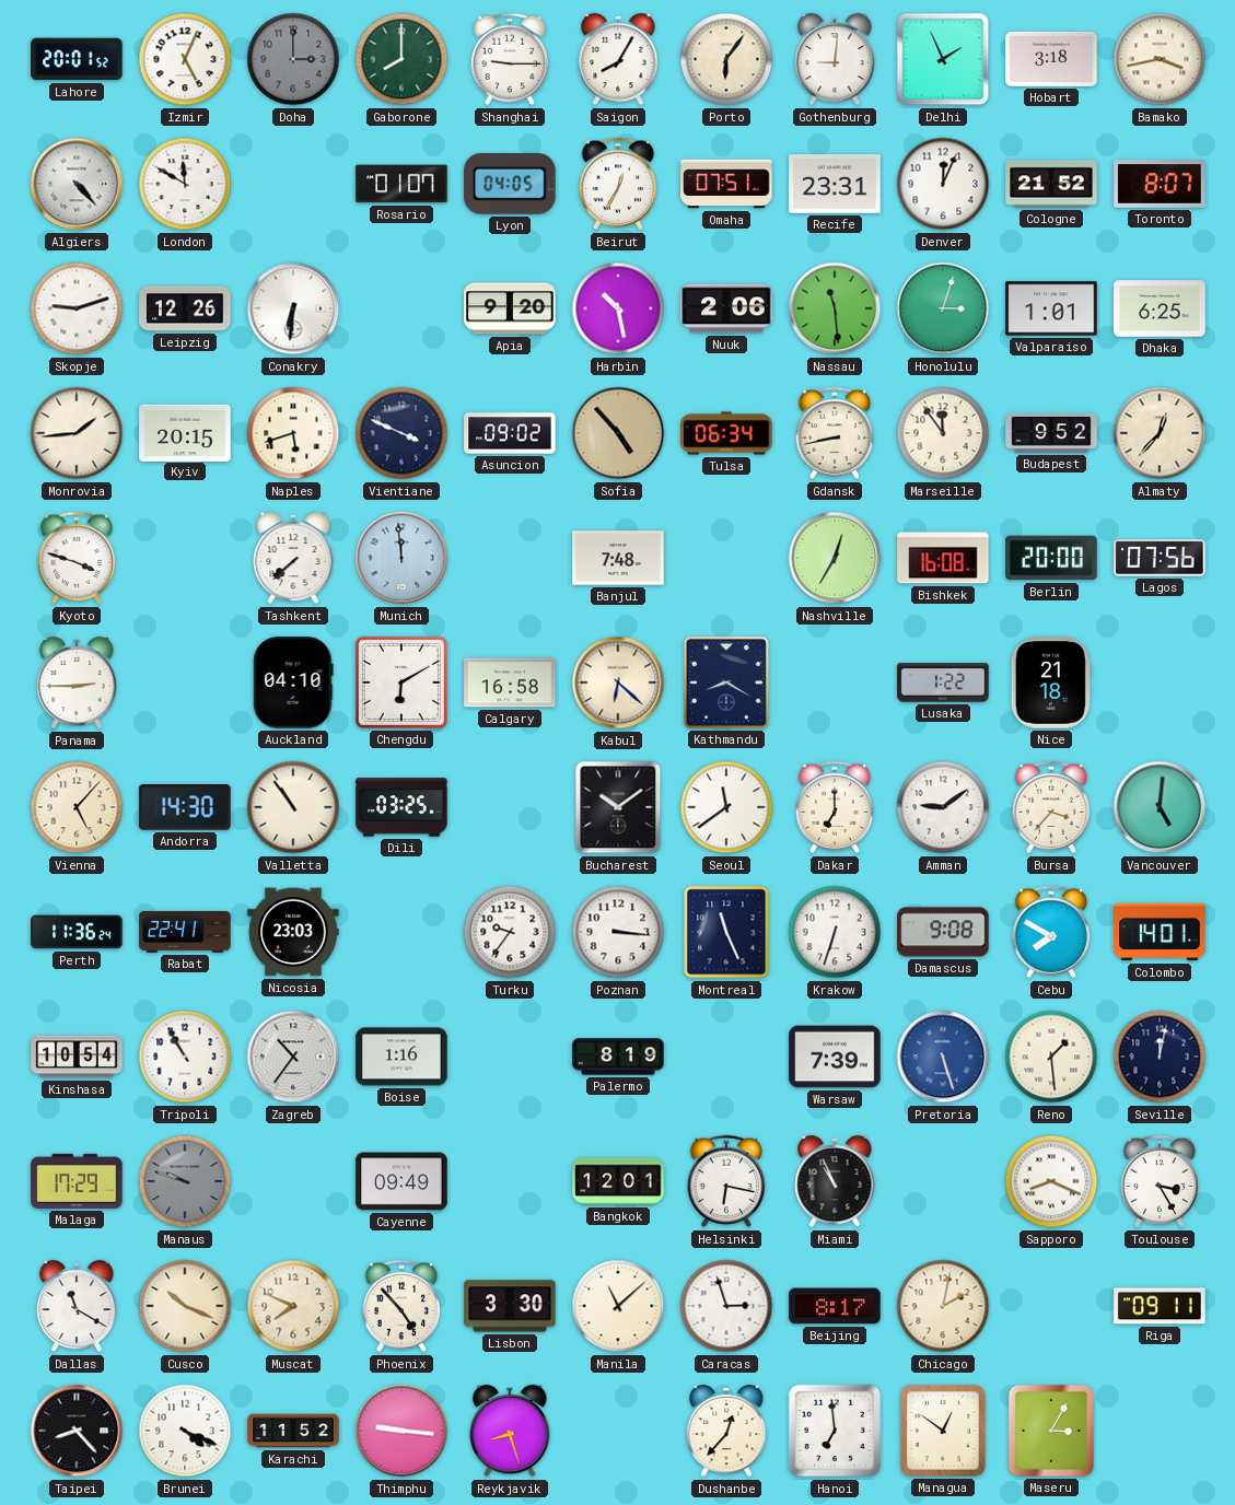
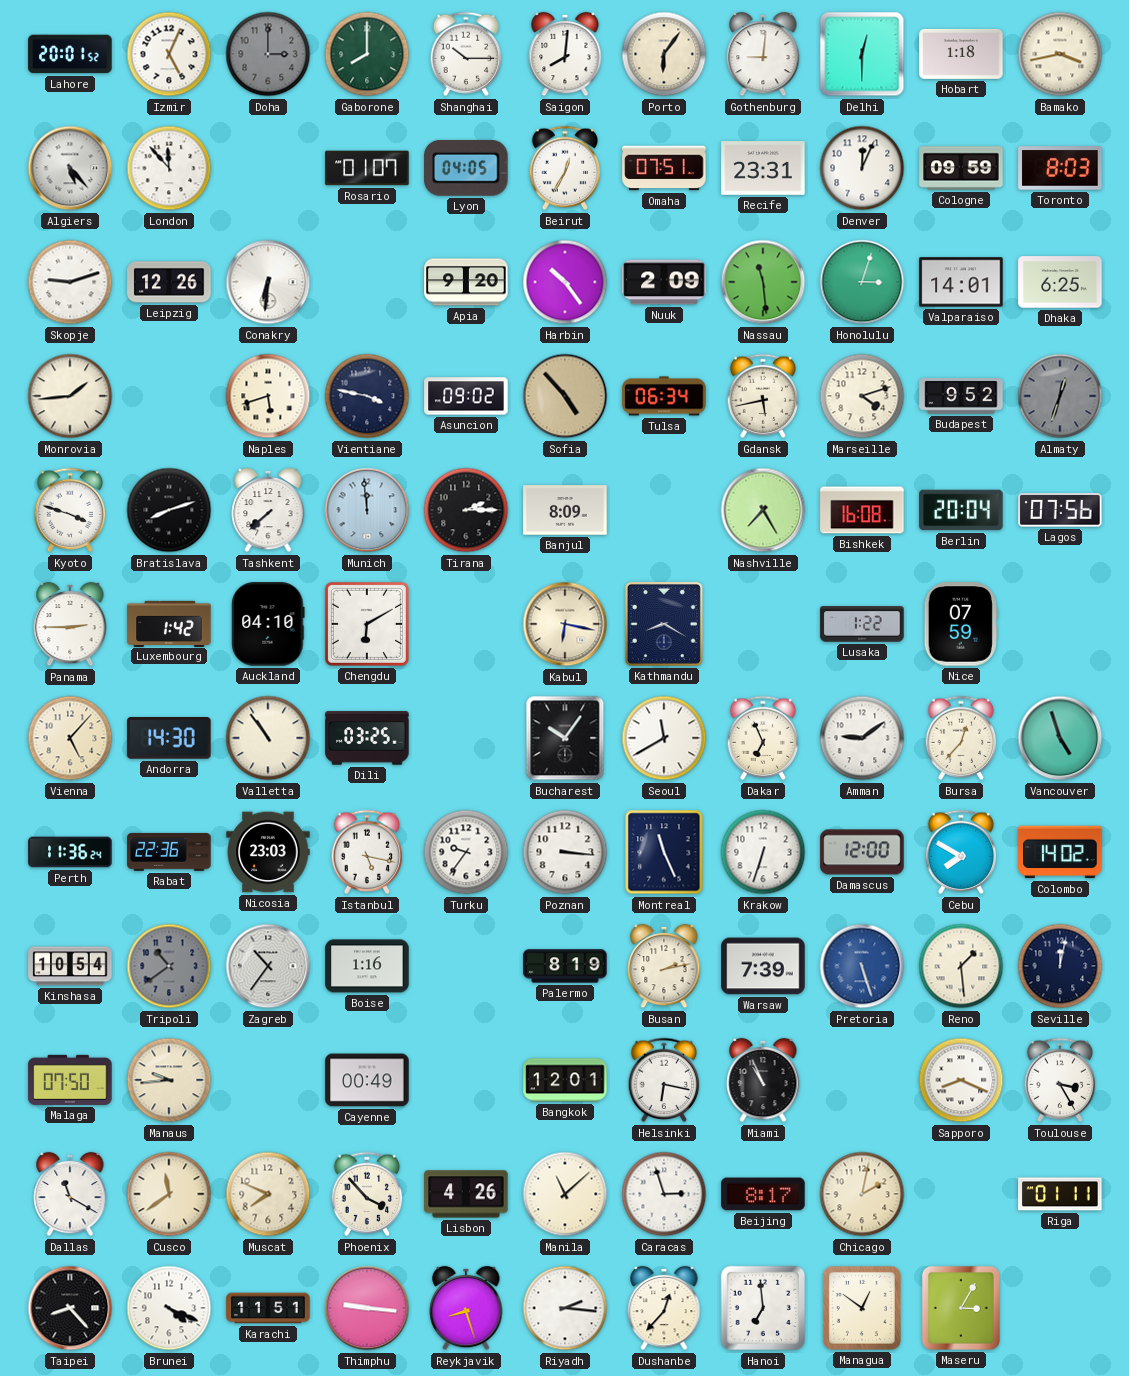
Shanghai: 9:15 -> 10:15
Saigon: 8:05 -> 8:01
Delhi: 1:56 -> 12:30
Hobart: 3:18 -> 1:18
Algiers: 4:23 -> 5:23
London: 11:50 -> 11:53
Cologne: 21:52 -> 09:59
Toronto: 8:07 -> 8:03
Harbin: 10:28 -> 10:24
Nuuk: 2:06 -> 2:09
Valparaiso: 1:01 -> 14:01
Kyiv: 20:15 -> none
Vientiane: 3:49 -> 3:47
Gdansk: 8:43 -> 5:43
Marseille: 11:54 -> 4:12
Almaty: 12:37 -> 12:33
Almaty dial: cream -> grey
Bratislava: none -> 8:12
Tirana: none -> 2:15
Banjul: 7:48 -> 8:09
Nashville: 12:35 -> 7:25
Berlin: 20:00 -> 20:04
Luxembourg: none -> 1:42
Calgary: 16:58 -> none
Kabul: 6:22 -> 6:17
Nice: 21:18 -> 07:59
Bucharest: 10:09 -> 10:06
Seoul: 11:39 -> 11:40
Dakar: 7:00 -> 6:56
Bursa: 3:37 -> 12:37
Vancouver: 5:01 -> 4:57
Rabat: 22:41 -> 22:36
Istanbul: none -> 5:17
Damascus: 9:08 -> 12:00
Colombo: 14:01 -> 14:02
Tripoli: 10:55 -> 10:39
Tripoli dial: white -> grey
Busan: none -> 2:13
Malaga: 17:29 -> 07:50
Manaus: 9:48 -> 9:44
Manaus dial: grey -> cream
Cayenne: 09:49 -> 00:49
Cusco: 10:19 -> 11:39
Phoenix: 4:53 -> 3:53
Lisbon: 3:30 -> 4:26
Riga: 09:11 -> 01:11
Karachi: 11:52 -> 11:51
Riyadh: none -> 2:16
